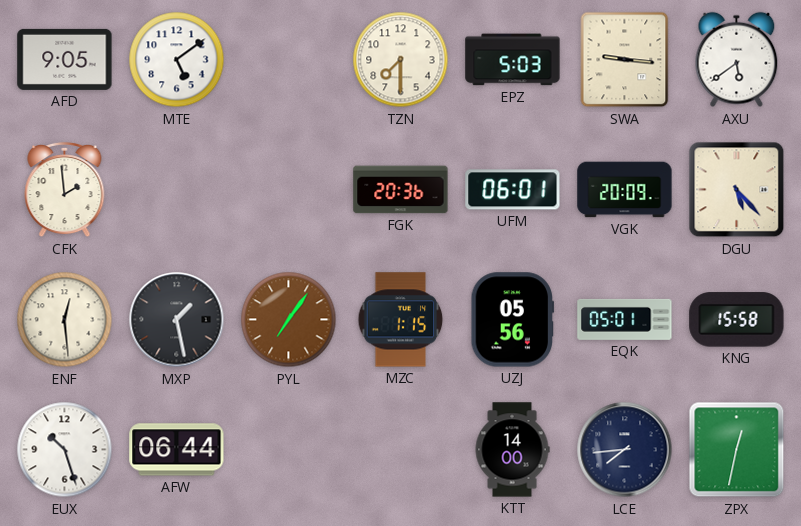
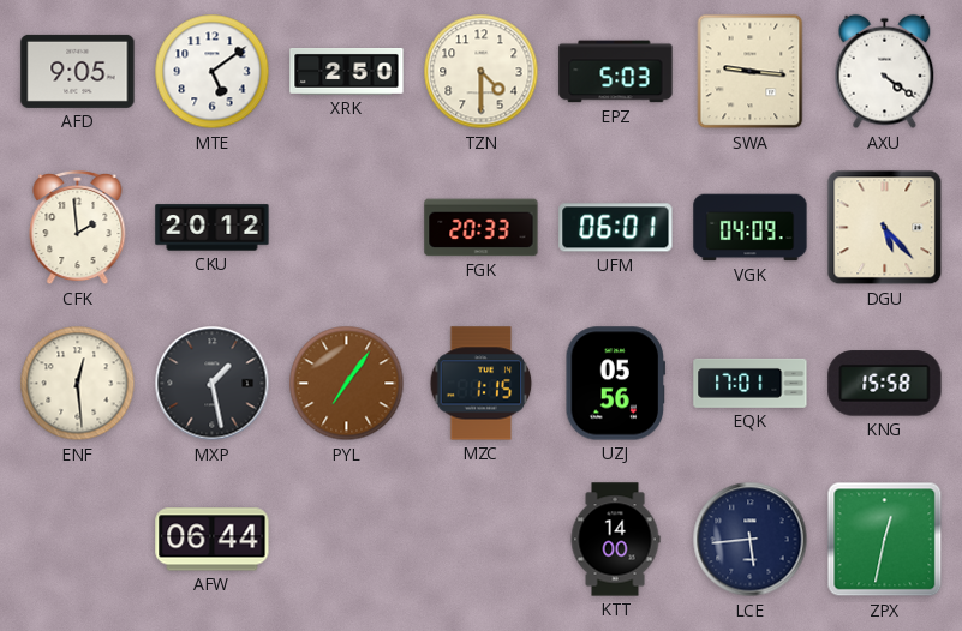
XRK: none -> 2:50
TZN: 7:30 -> 4:30
AXU: 5:39 -> 4:21
CKU: none -> 20:12
FGK: 20:36 -> 20:33
VGK: 20:09 -> 04:09
EQK: 05:01 -> 17:01
EUX: 10:27 -> none
LCE: 7:44 -> 5:44
